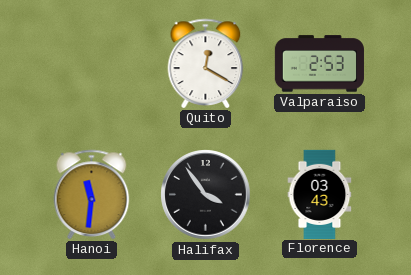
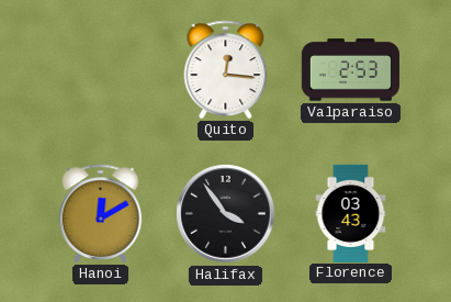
Quito: 12:20 -> 12:16
Hanoi: 11:31 -> 12:10
